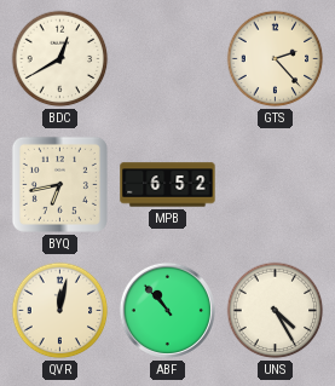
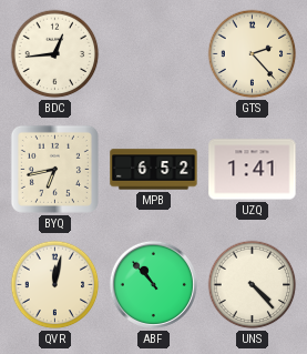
BDC: 12:40 -> 12:44
UZQ: none -> 1:41
UNS: 4:25 -> 4:23
